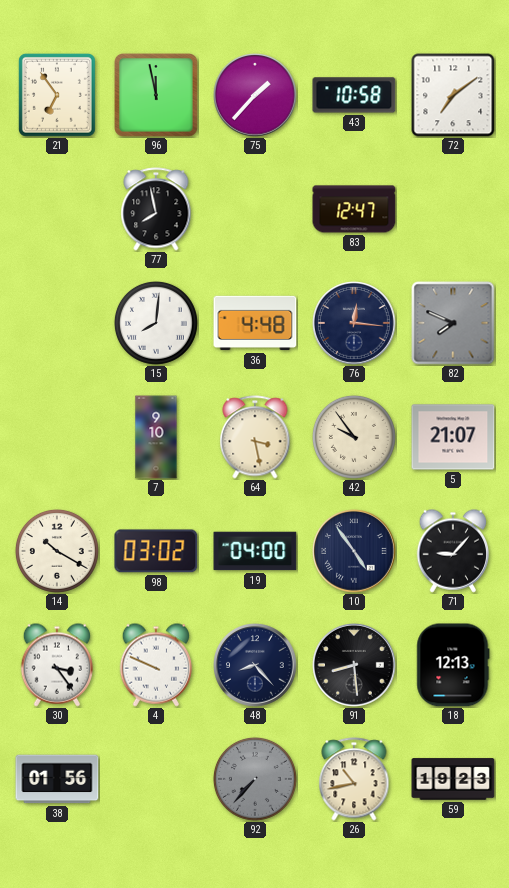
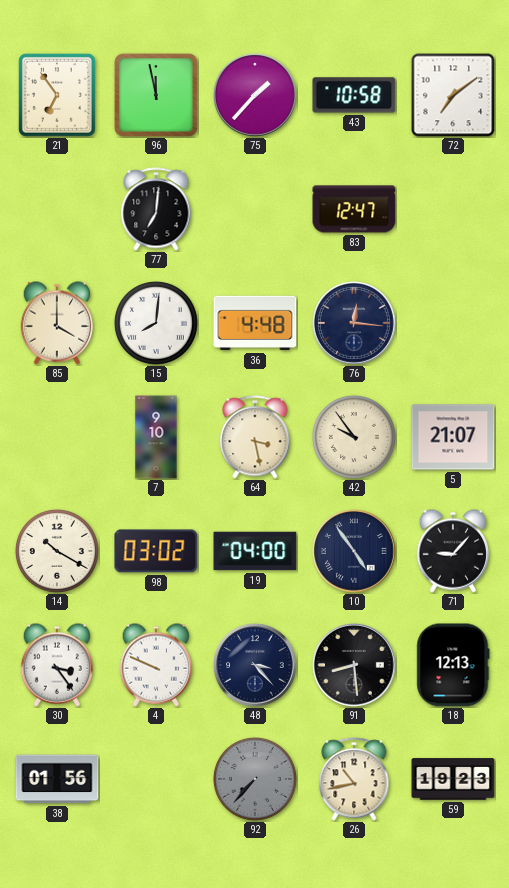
77: 7:58 -> 7:01
85: none -> 4:00
82: 7:49 -> none
48: 8:23 -> 3:23
